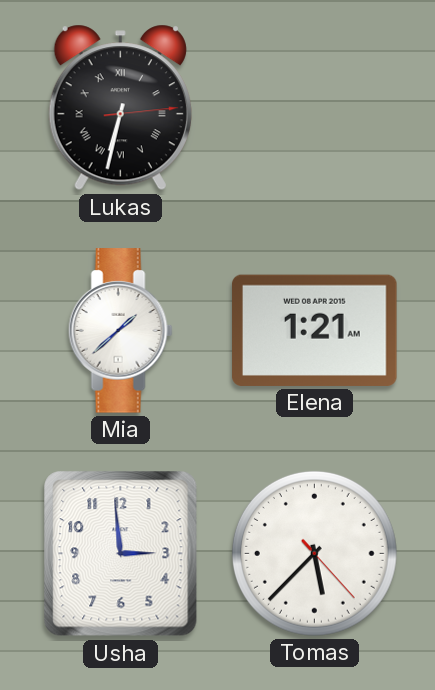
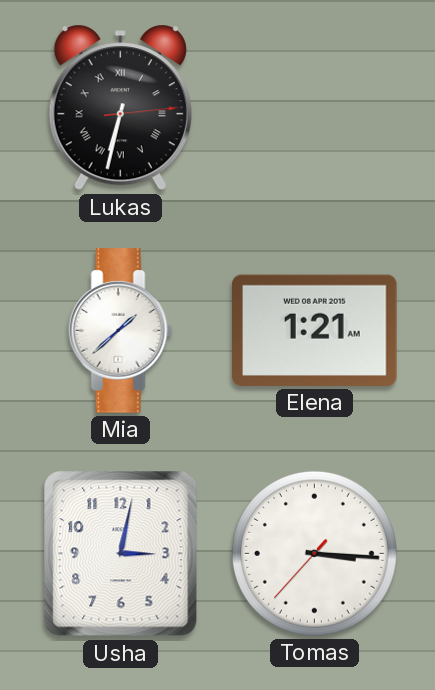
Usha: 2:59 -> 3:02
Tomas: 5:37 -> 3:15
